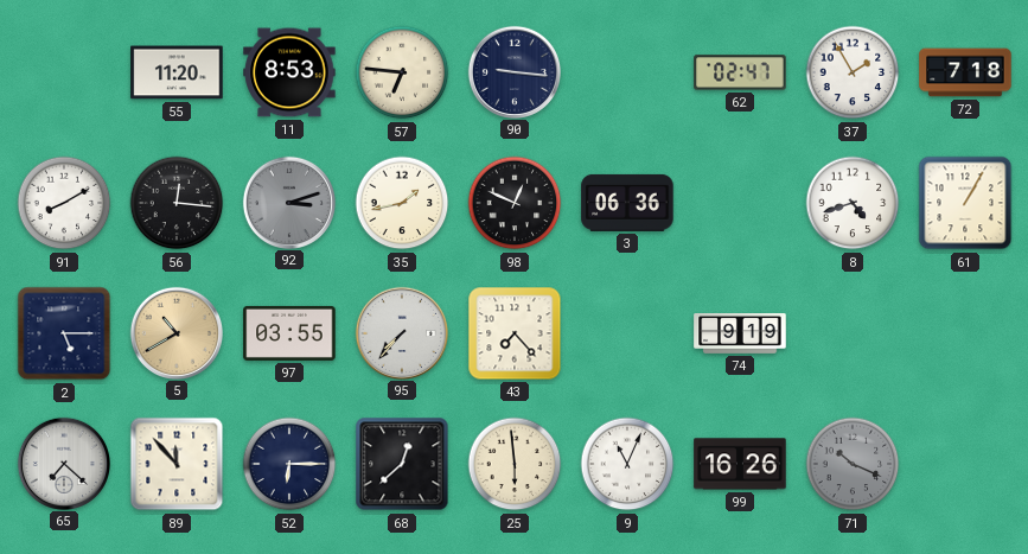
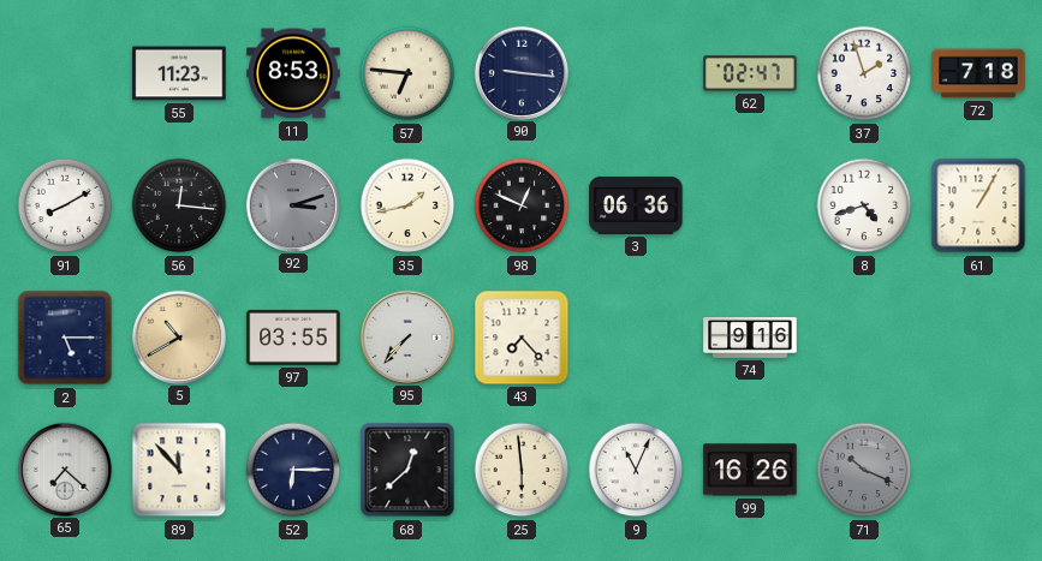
55: 11:20 -> 11:23
37: 1:55 -> 1:57
74: 9:19 -> 9:16
